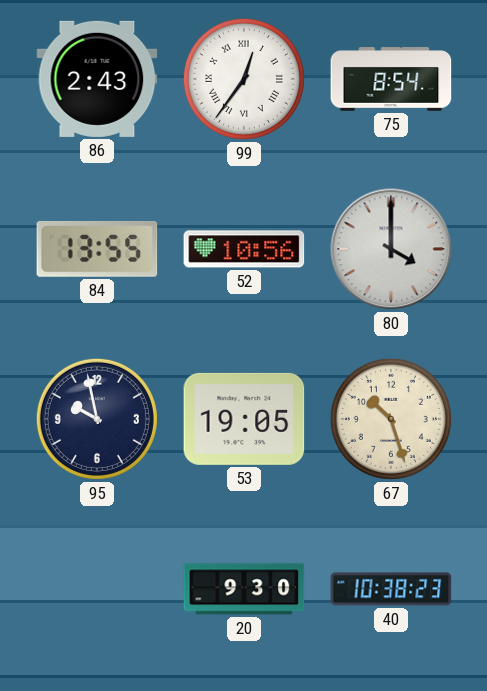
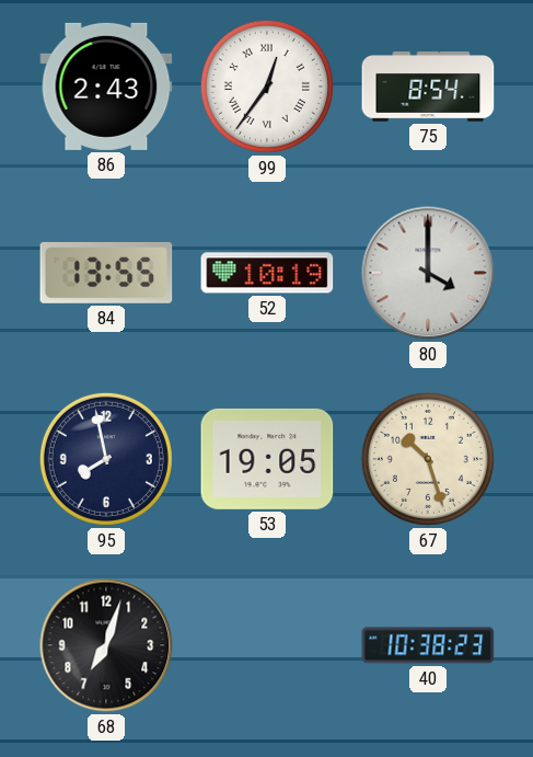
52: 10:56 -> 10:19
95: 9:58 -> 7:58
68: none -> 7:03
20: 9:30 -> none
